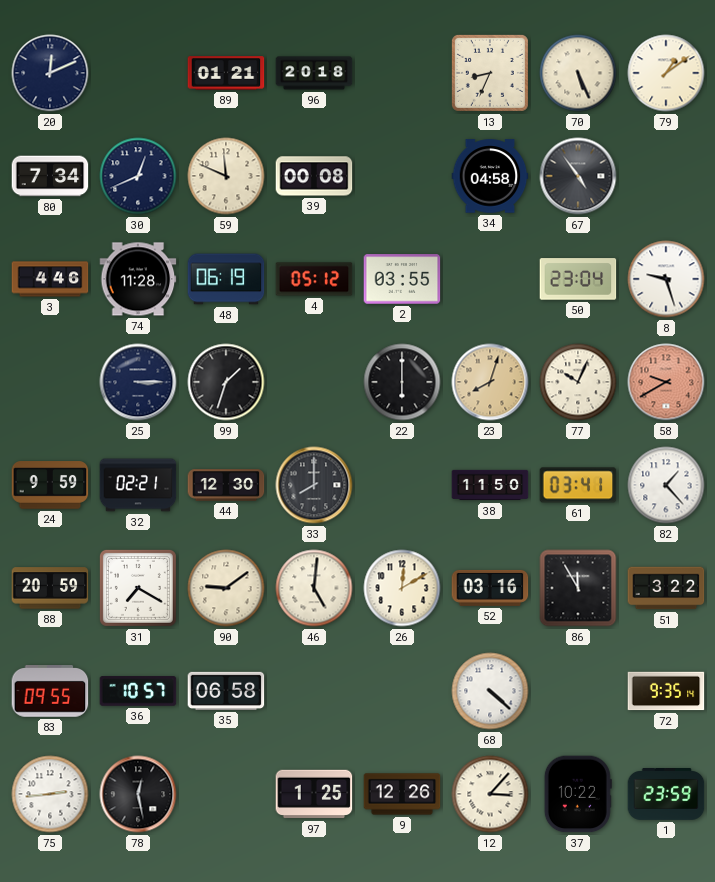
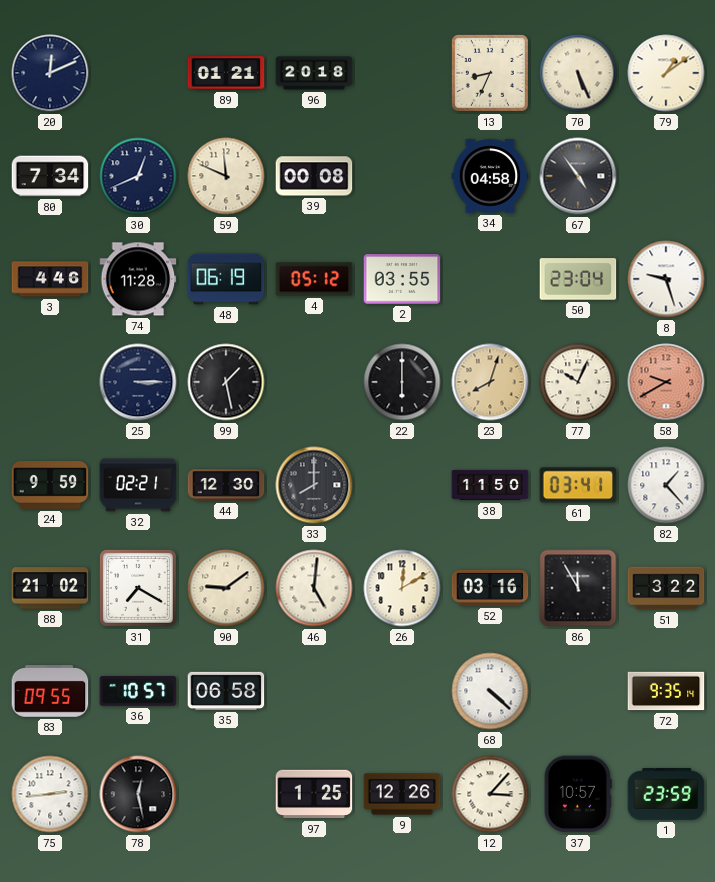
99: 1:33 -> 1:28
88: 20:59 -> 21:02
37: 10:22 -> 10:57
